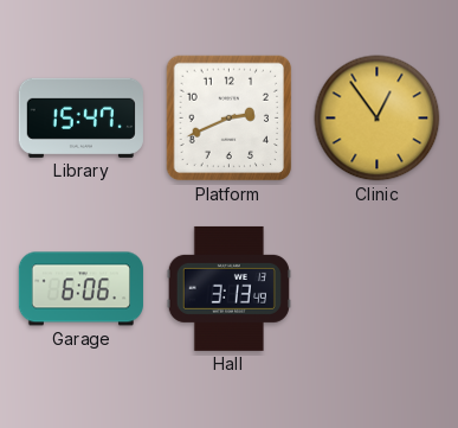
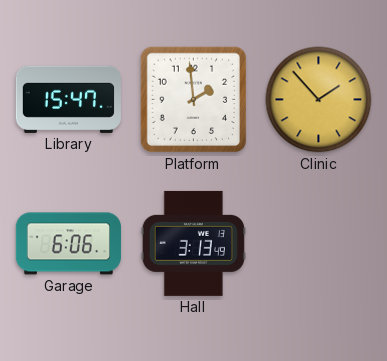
Platform: 2:41 -> 1:59
Clinic: 12:54 -> 1:53
